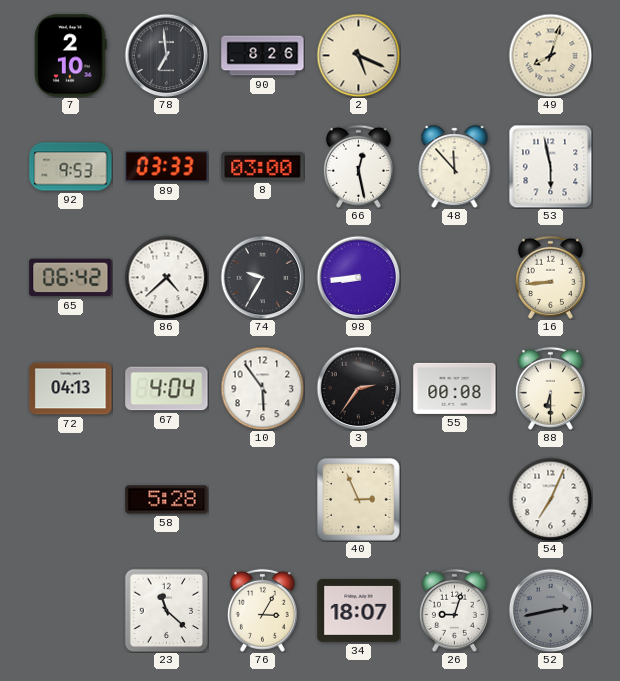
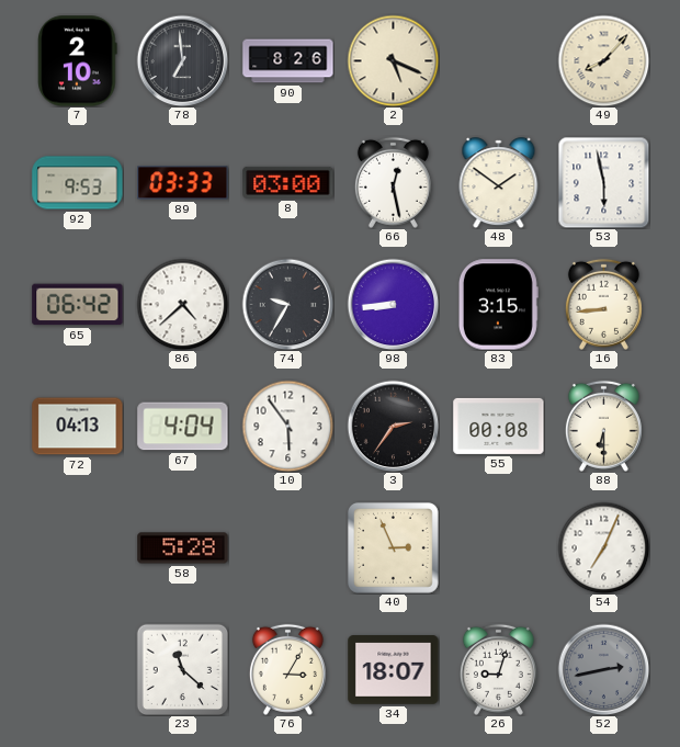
49: 8:03 -> 8:07
48: 11:53 -> 1:51
83: none -> 3:15
